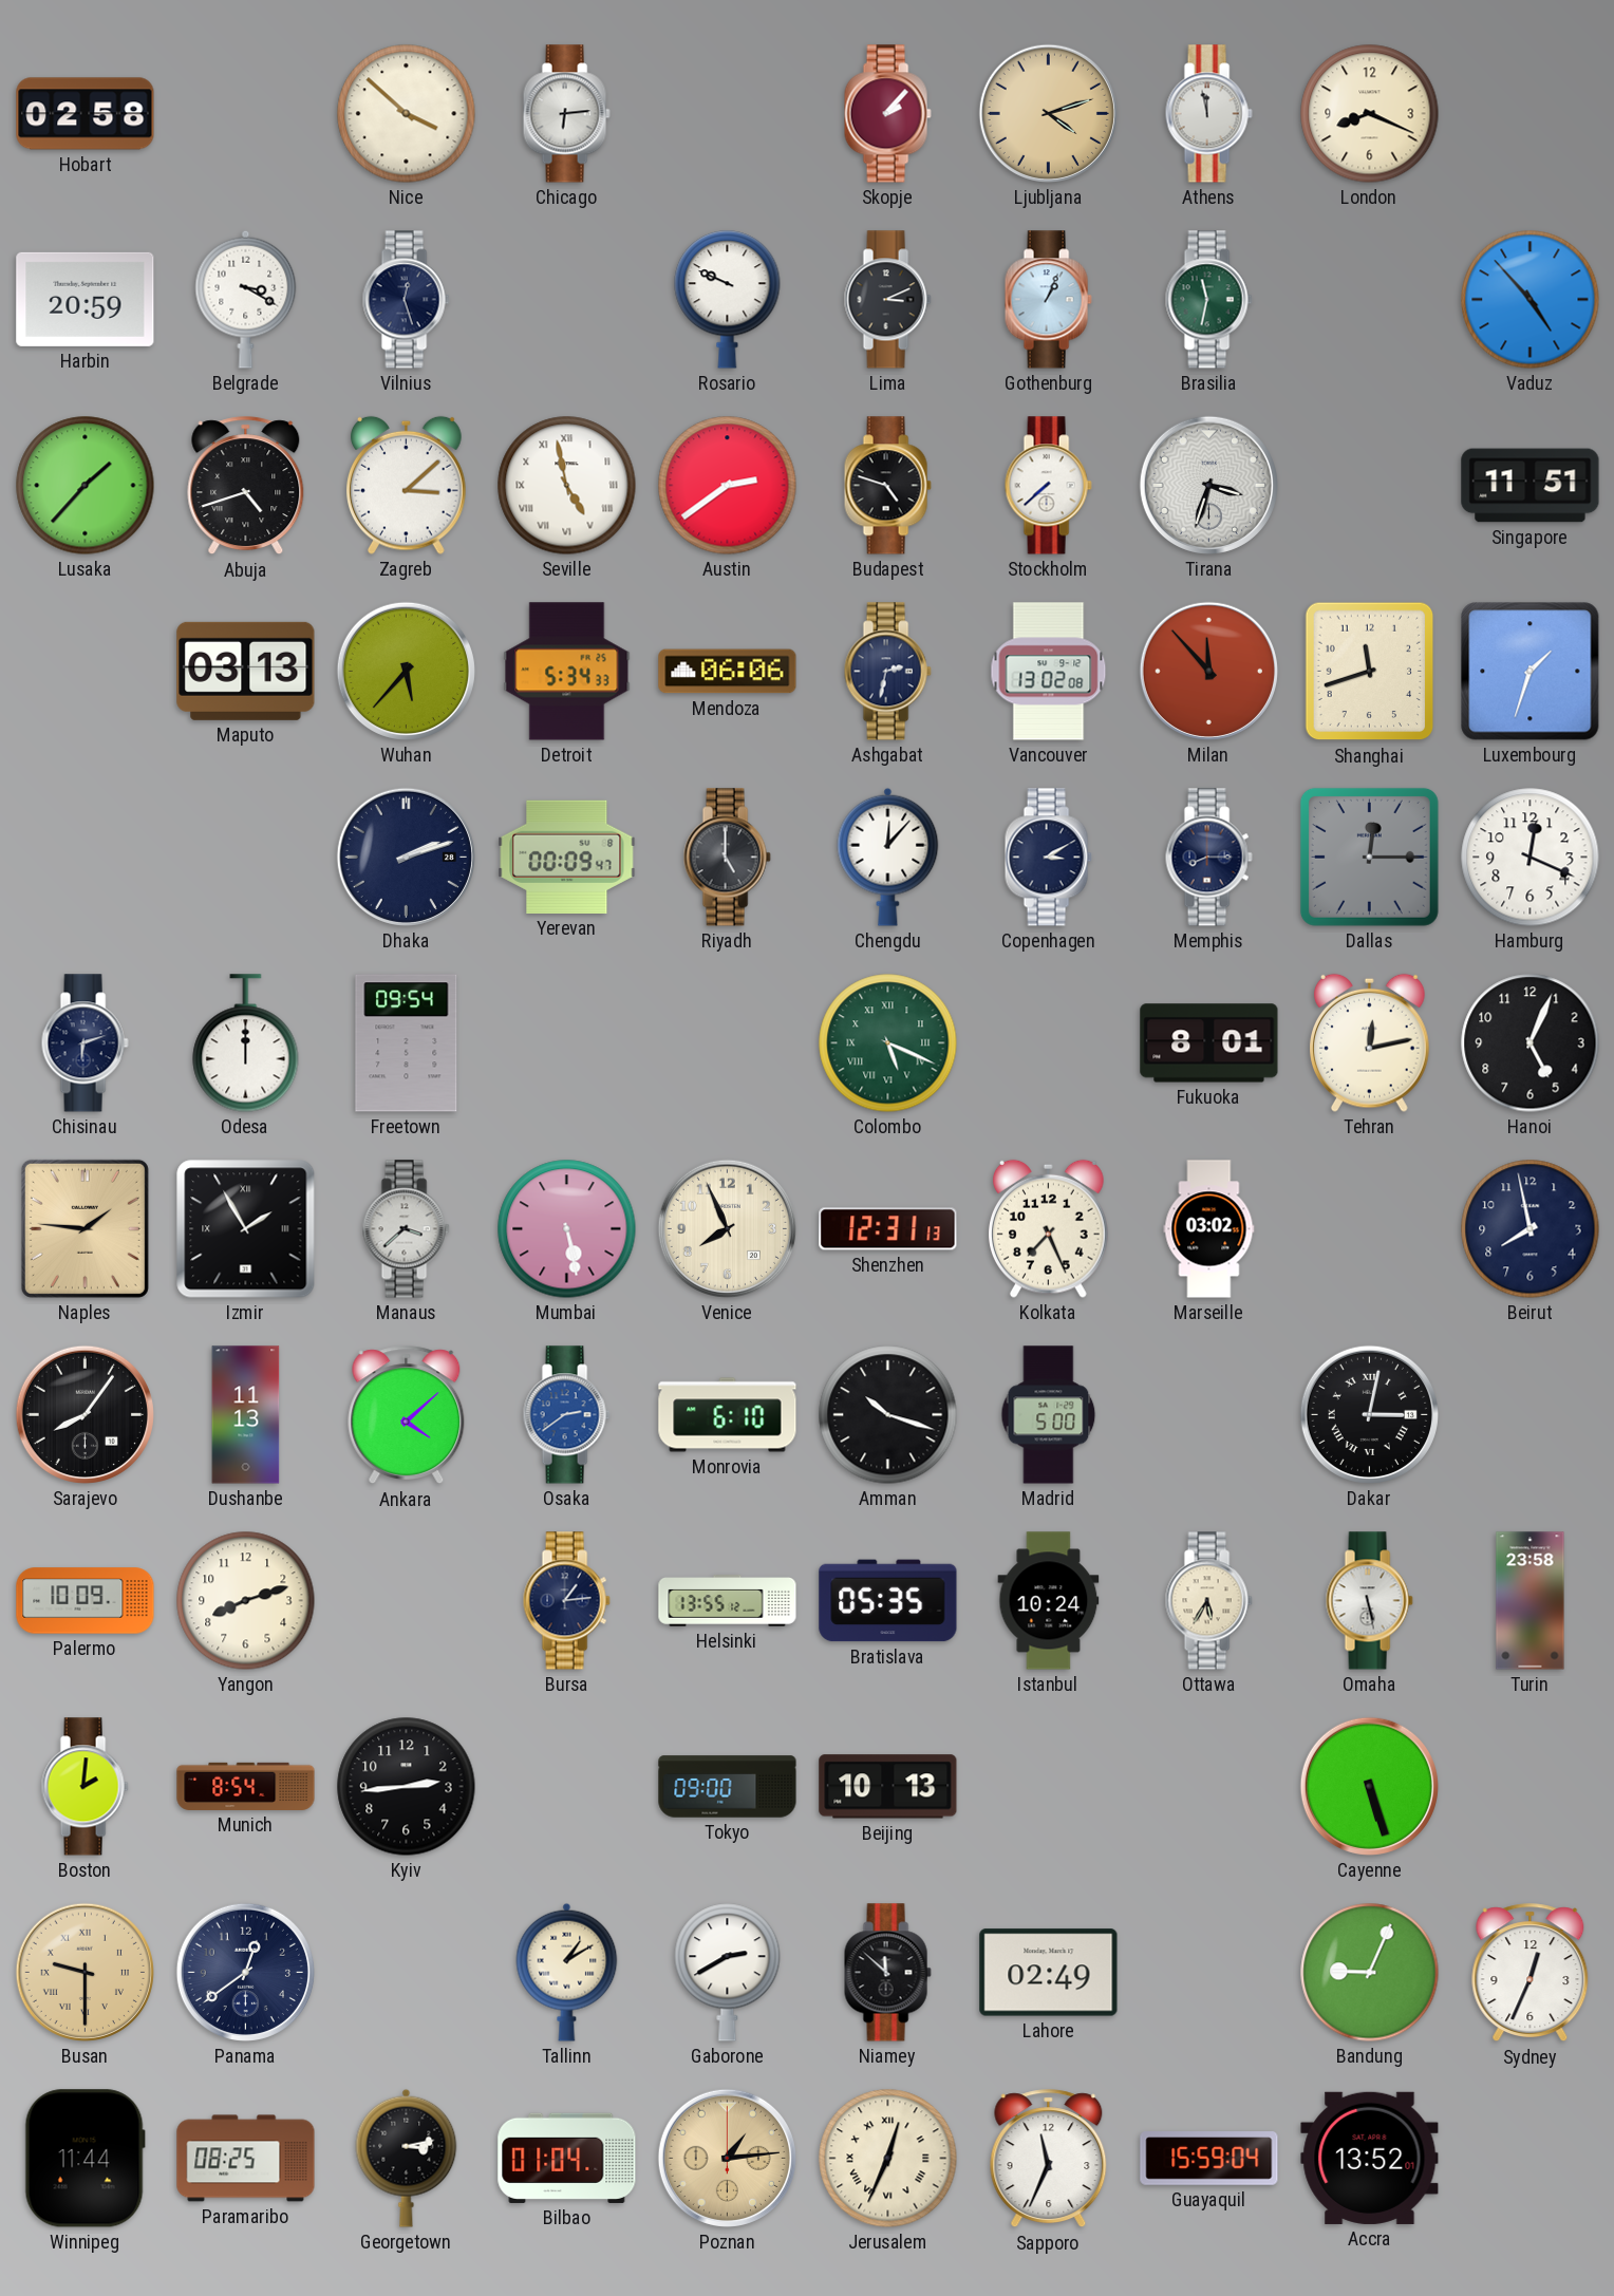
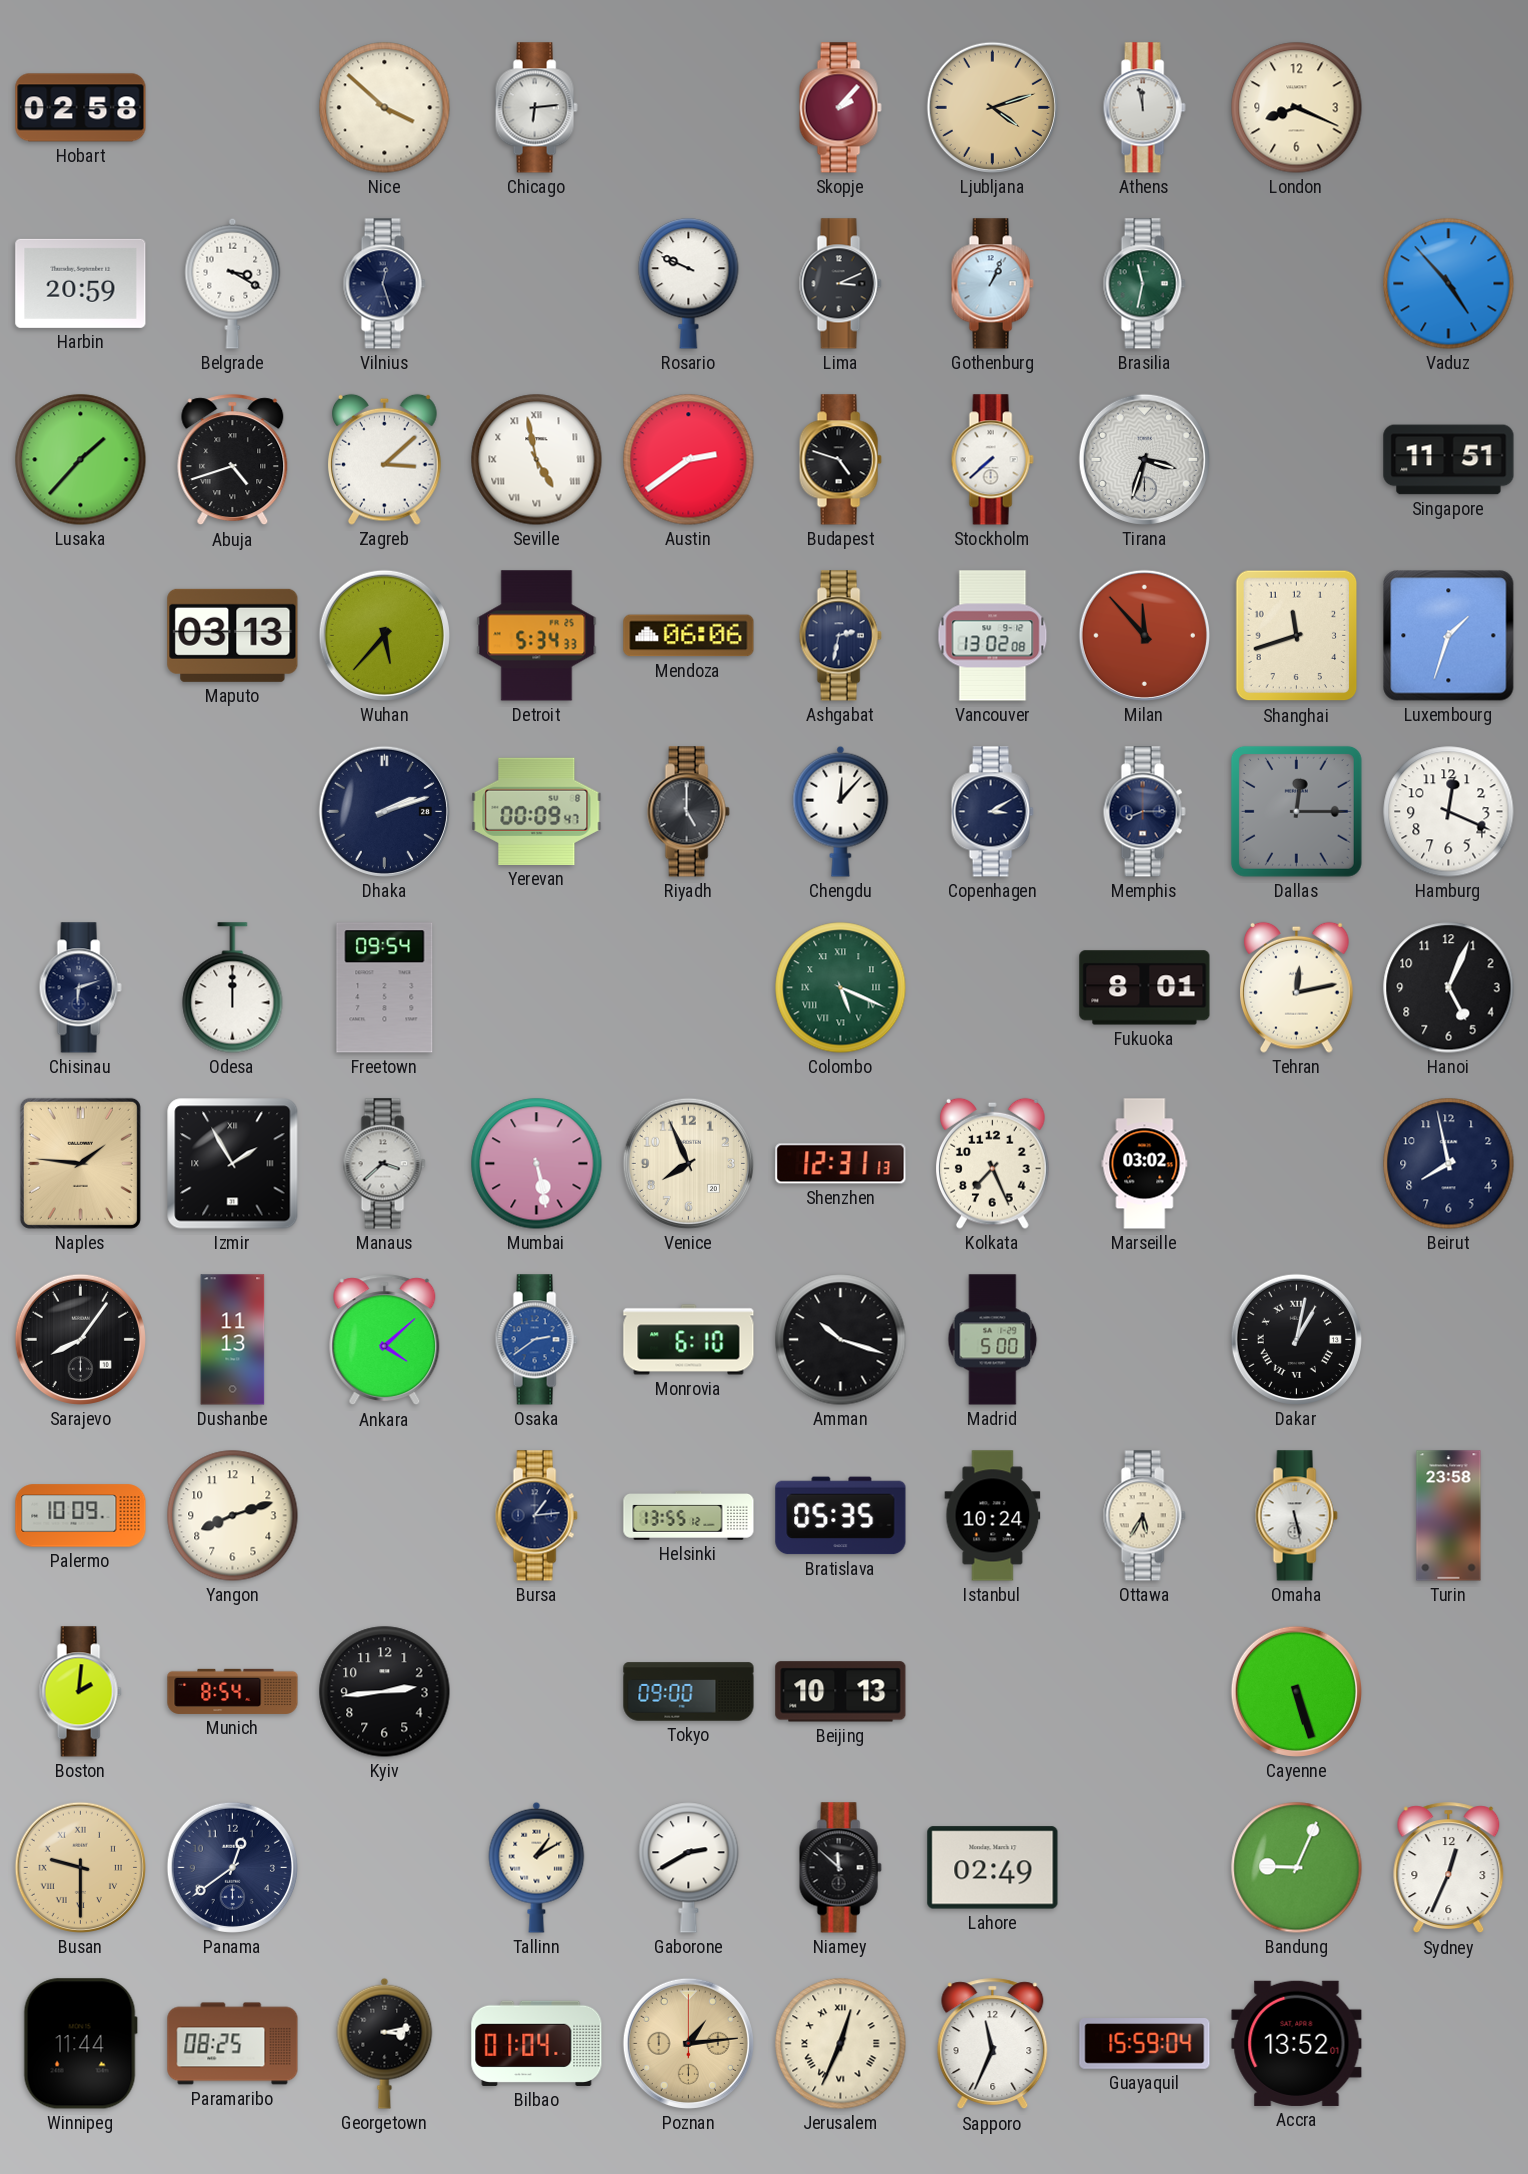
Dakar: 3:02 -> 1:02
